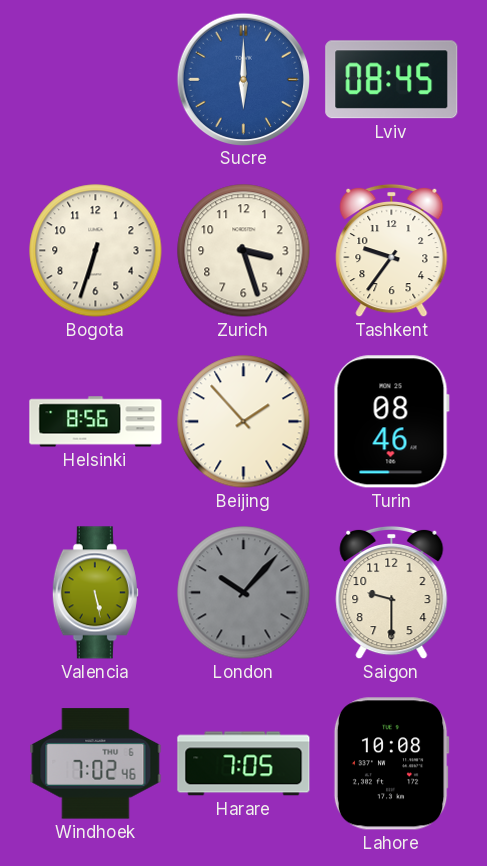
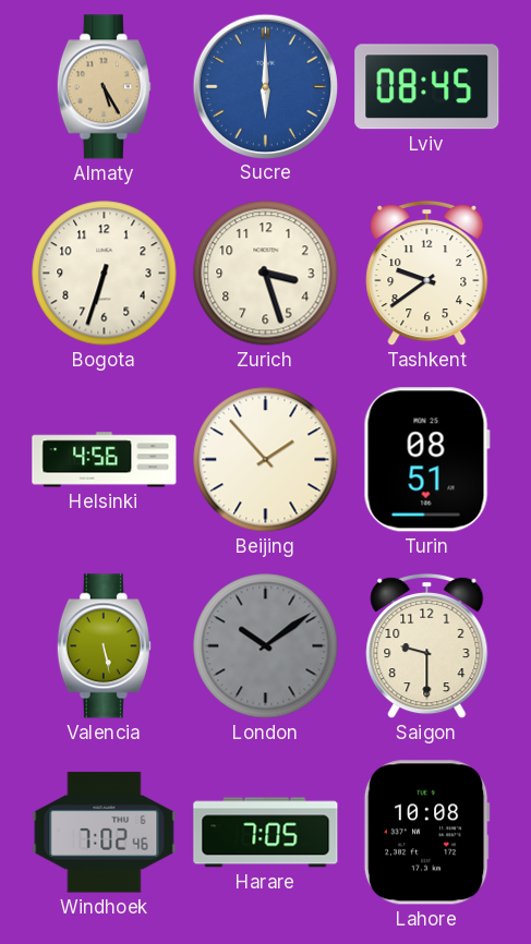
Almaty: none -> 5:25
Tashkent: 9:36 -> 9:39
Helsinki: 8:56 -> 4:56
Turin: 08:46 -> 08:51
London: 10:07 -> 10:09
